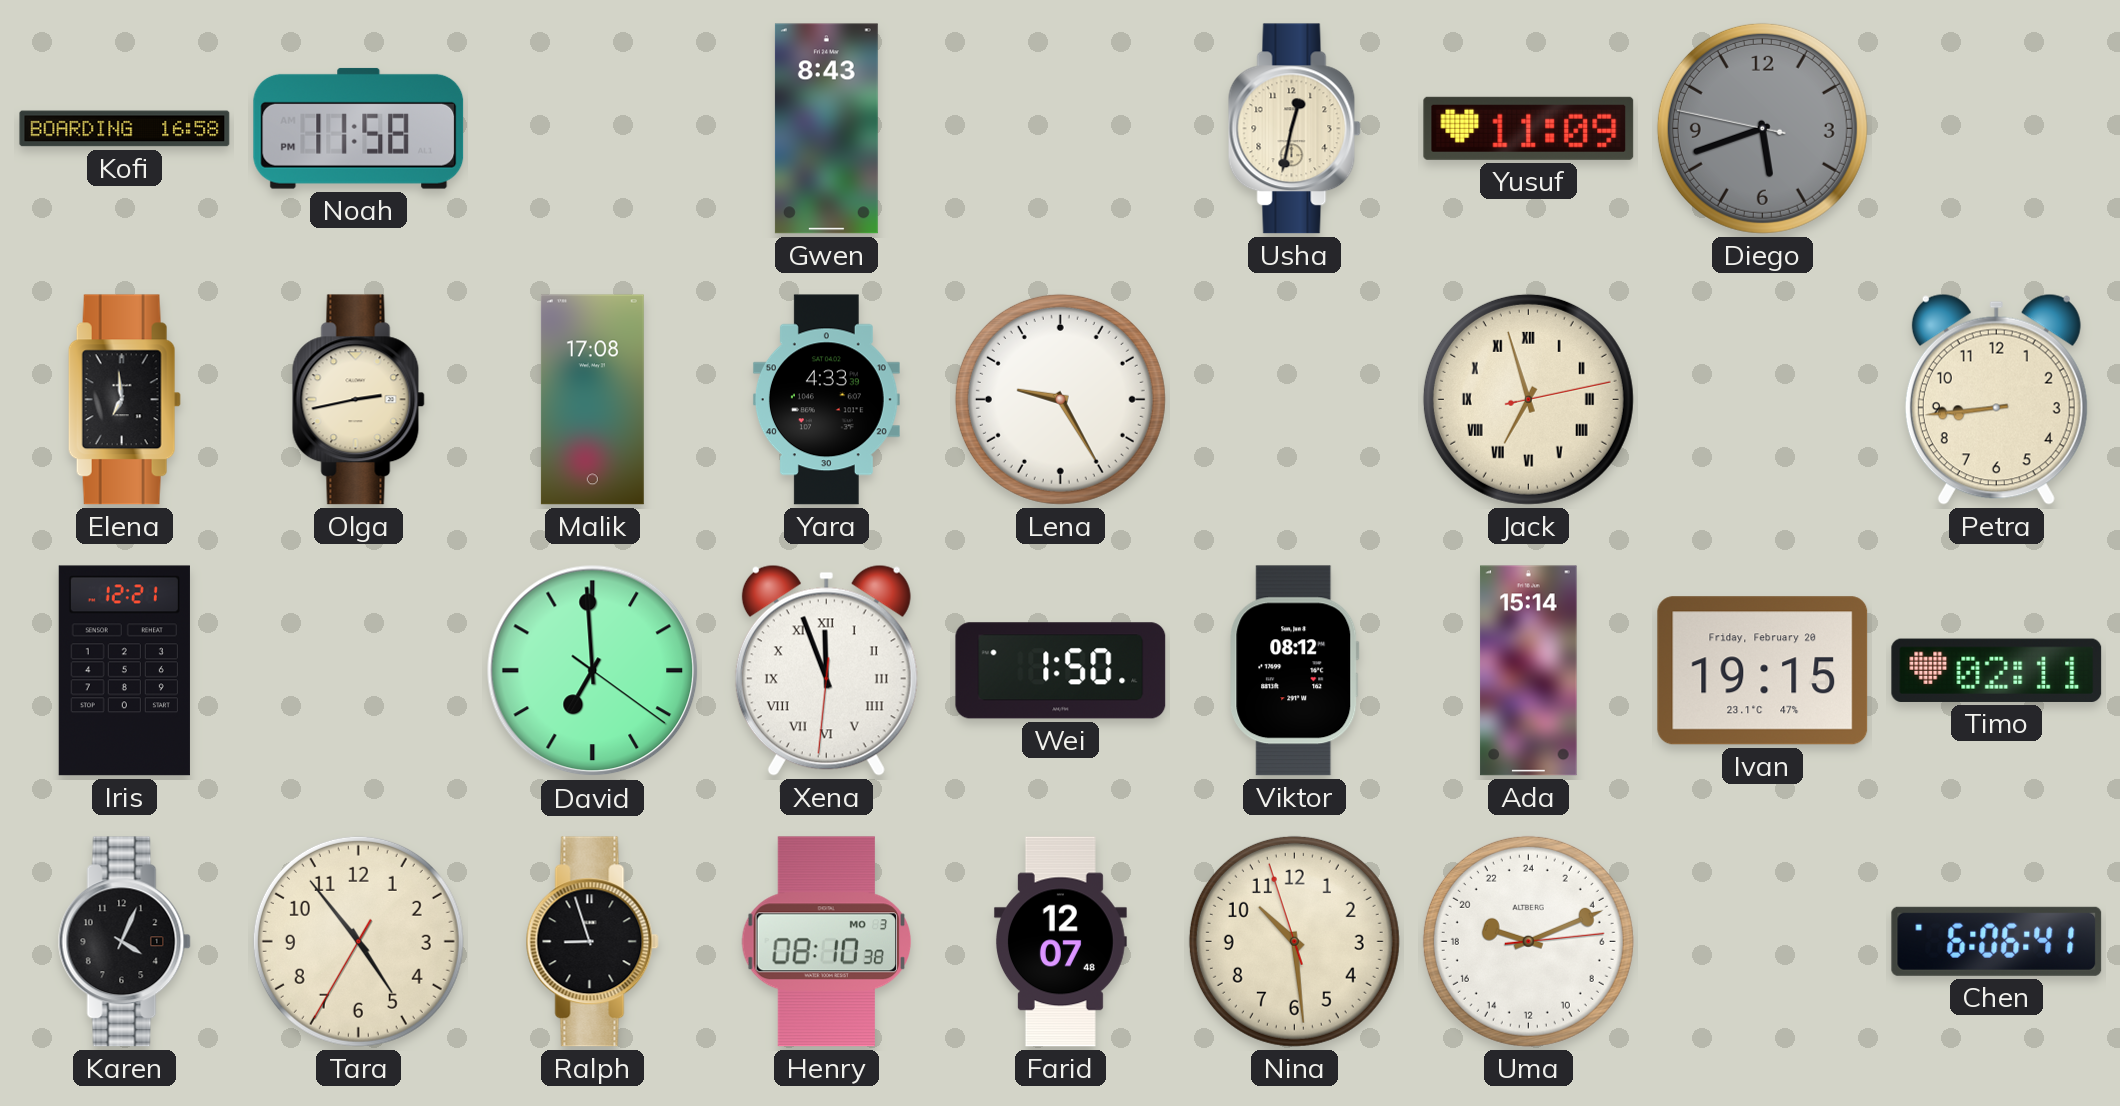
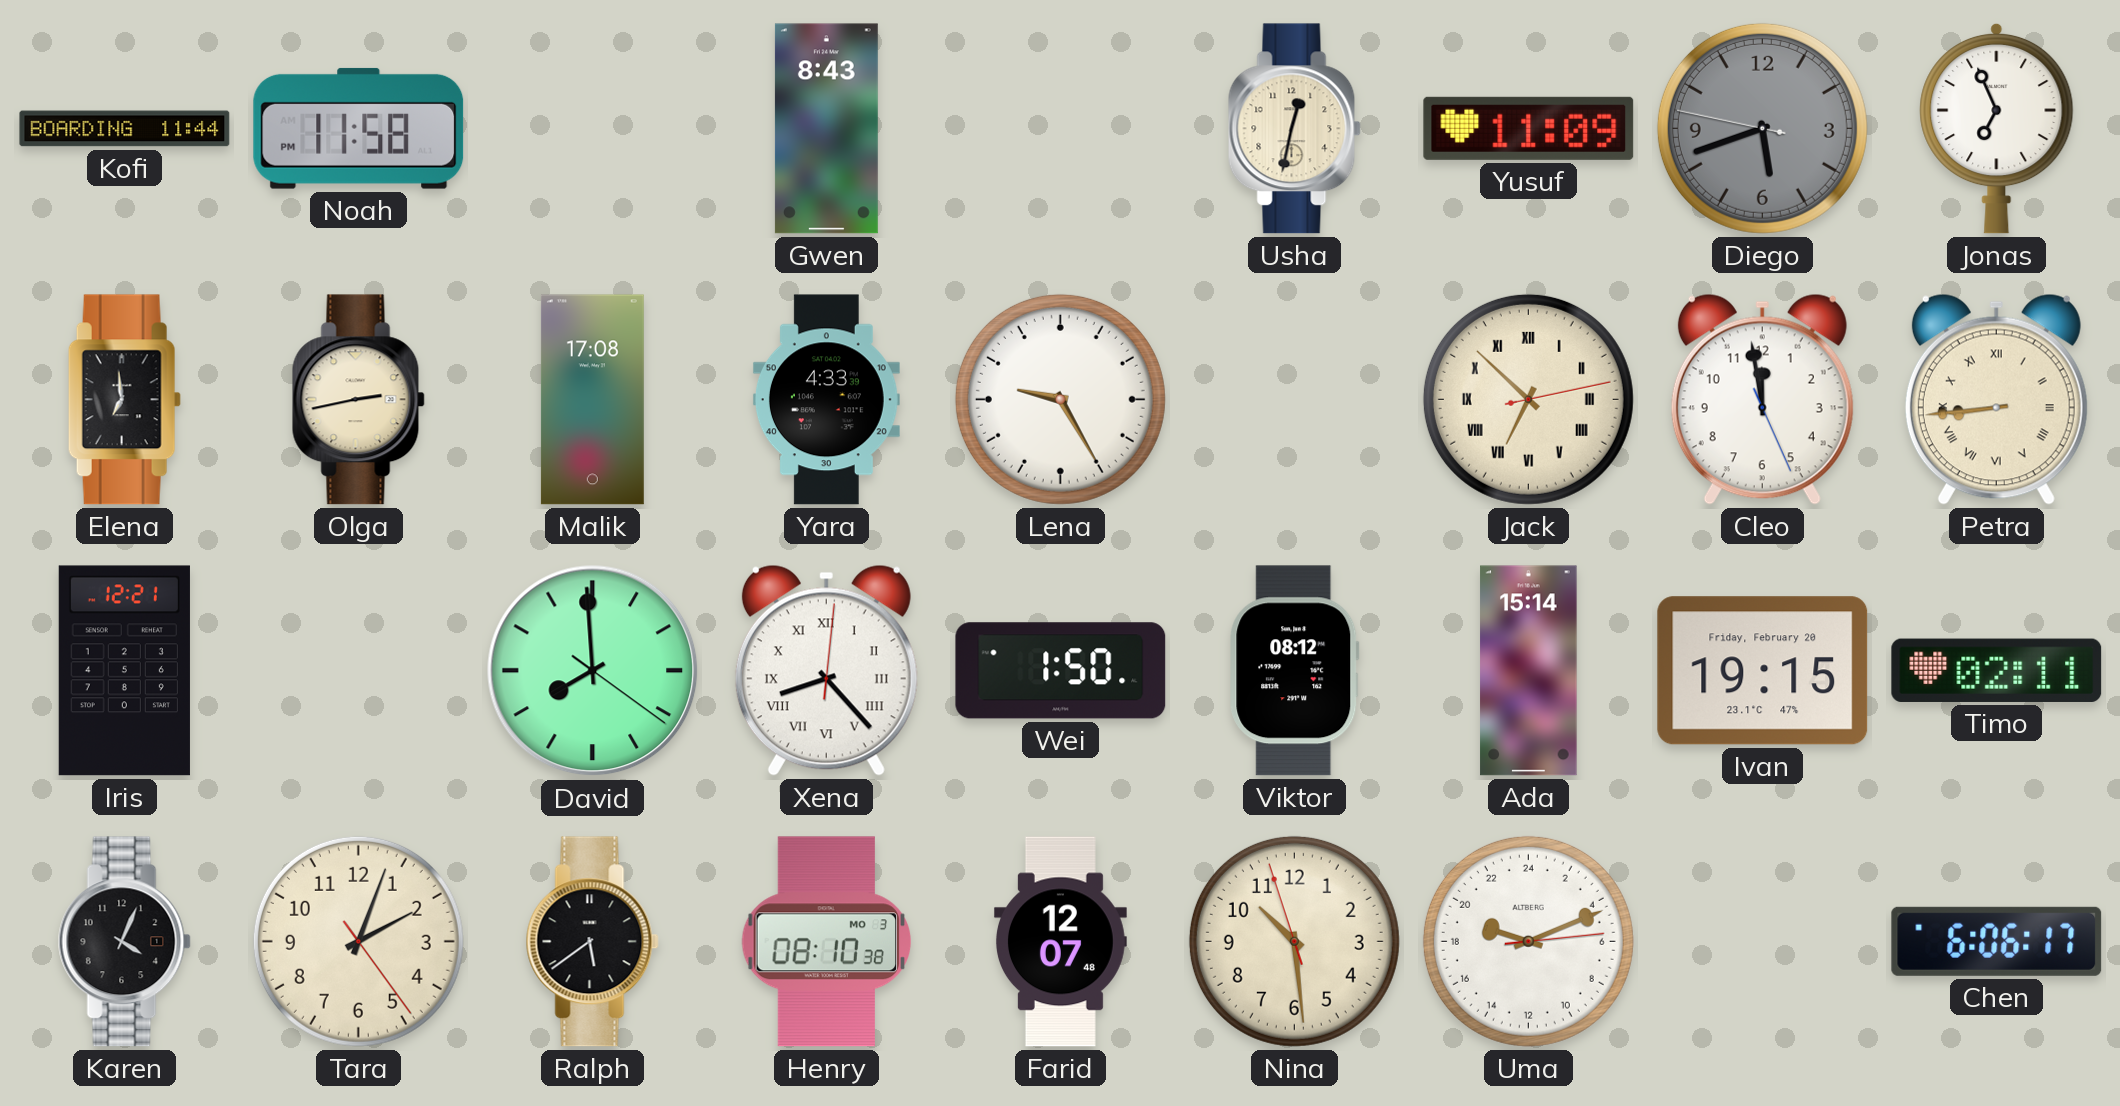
Kofi: 16:58 -> 11:44
Jonas: none -> 6:56
Jack: 6:57 -> 6:52
Cleo: none -> 11:58
Petra numerals: Arabic -> Roman
David: 6:59 -> 7:59
Xena: 11:56 -> 8:23
Tara: 4:53 -> 2:03
Ralph: 8:57 -> 5:39
Chen: 6:06:41 -> 6:06:17
